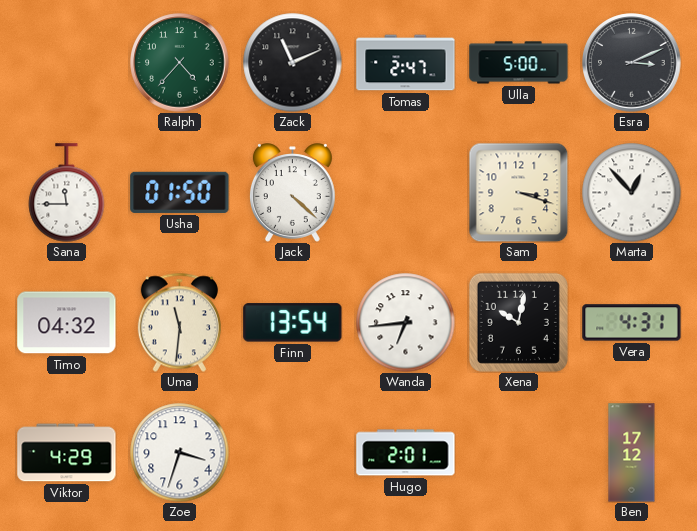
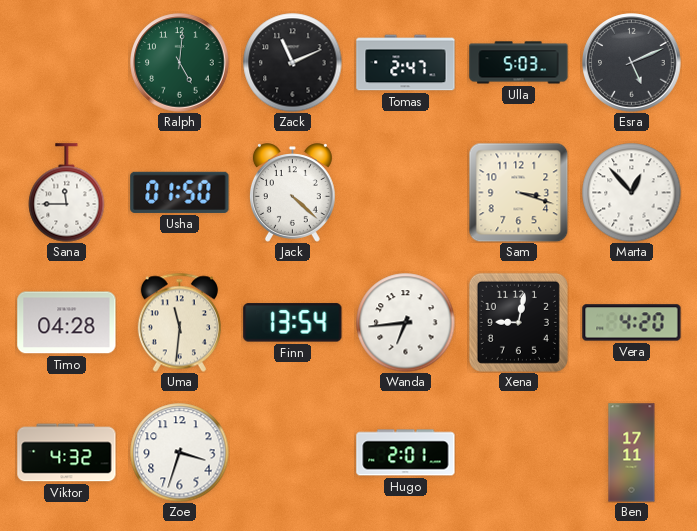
Ralph: 4:37 -> 5:01
Ulla: 5:00 -> 5:03
Esra: 3:11 -> 5:11
Timo: 04:32 -> 04:28
Xena: 10:02 -> 9:02
Vera: 4:31 -> 4:20
Viktor: 4:29 -> 4:32
Ben: 17:12 -> 17:11
